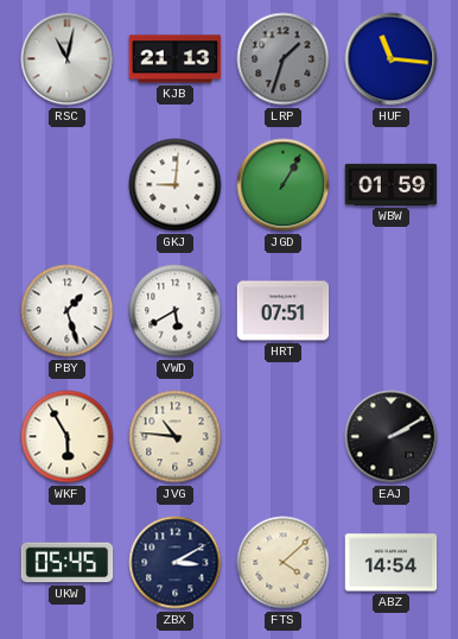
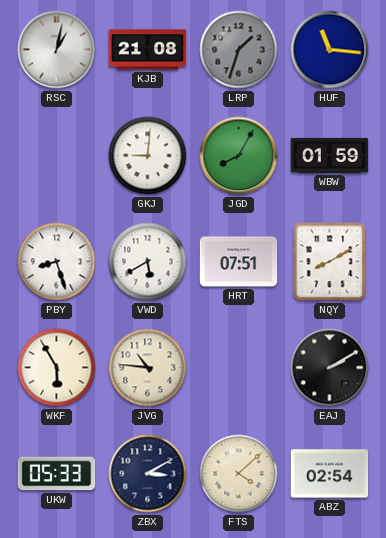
RSC: 11:02 -> 1:02
KJB: 21:13 -> 21:08
JGD: 1:05 -> 8:05
PBY: 1:27 -> 8:27
NQY: none -> 8:10
UKW: 05:45 -> 05:33
ABZ: 14:54 -> 02:54
